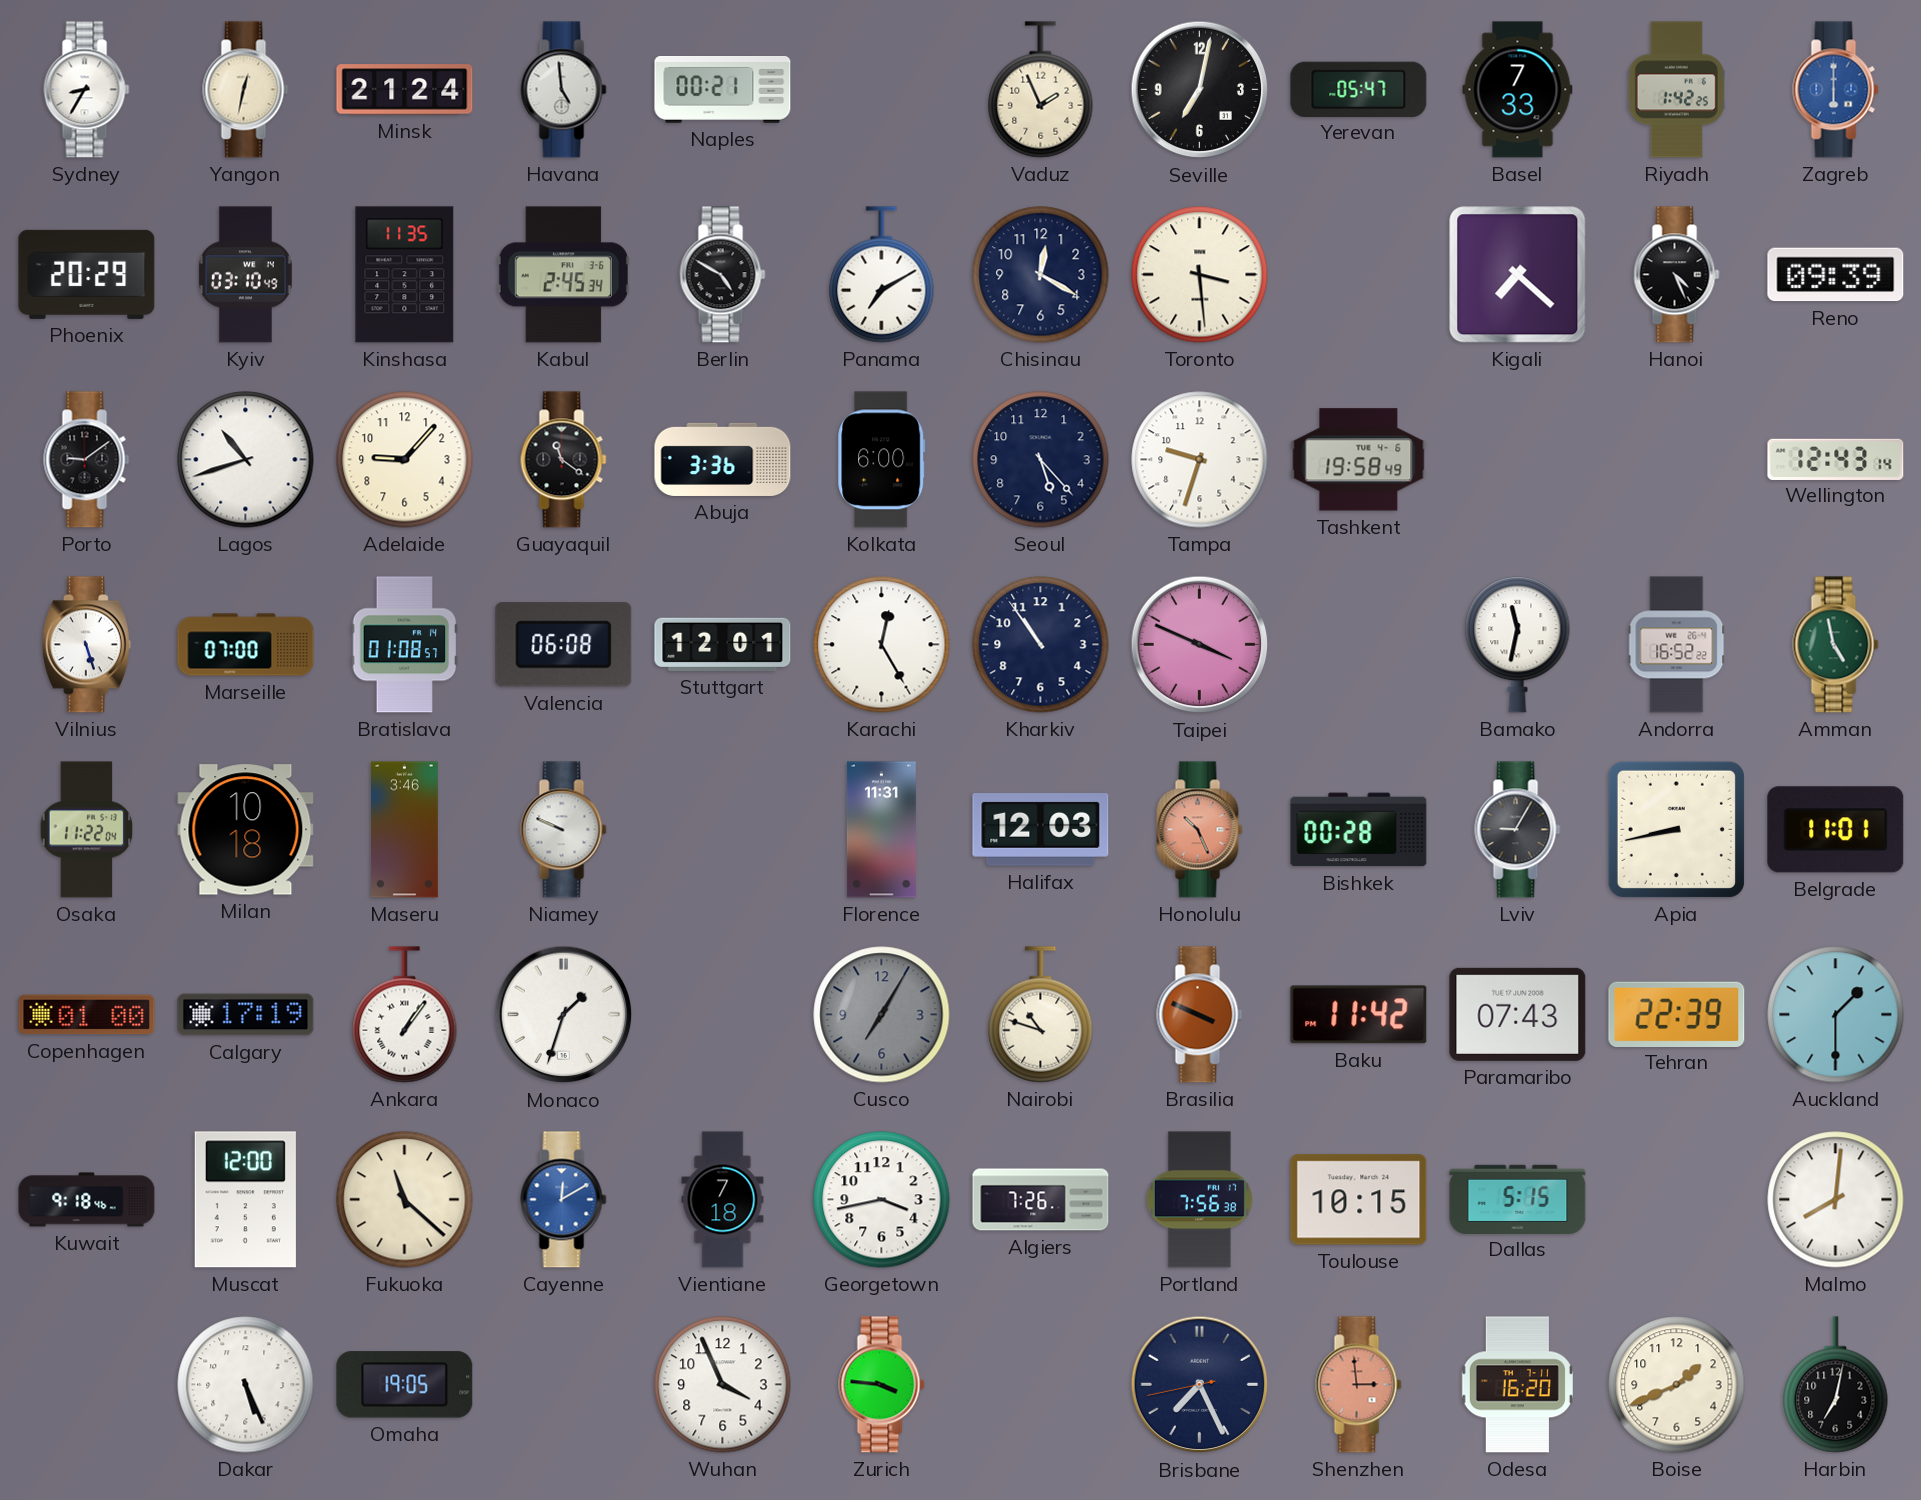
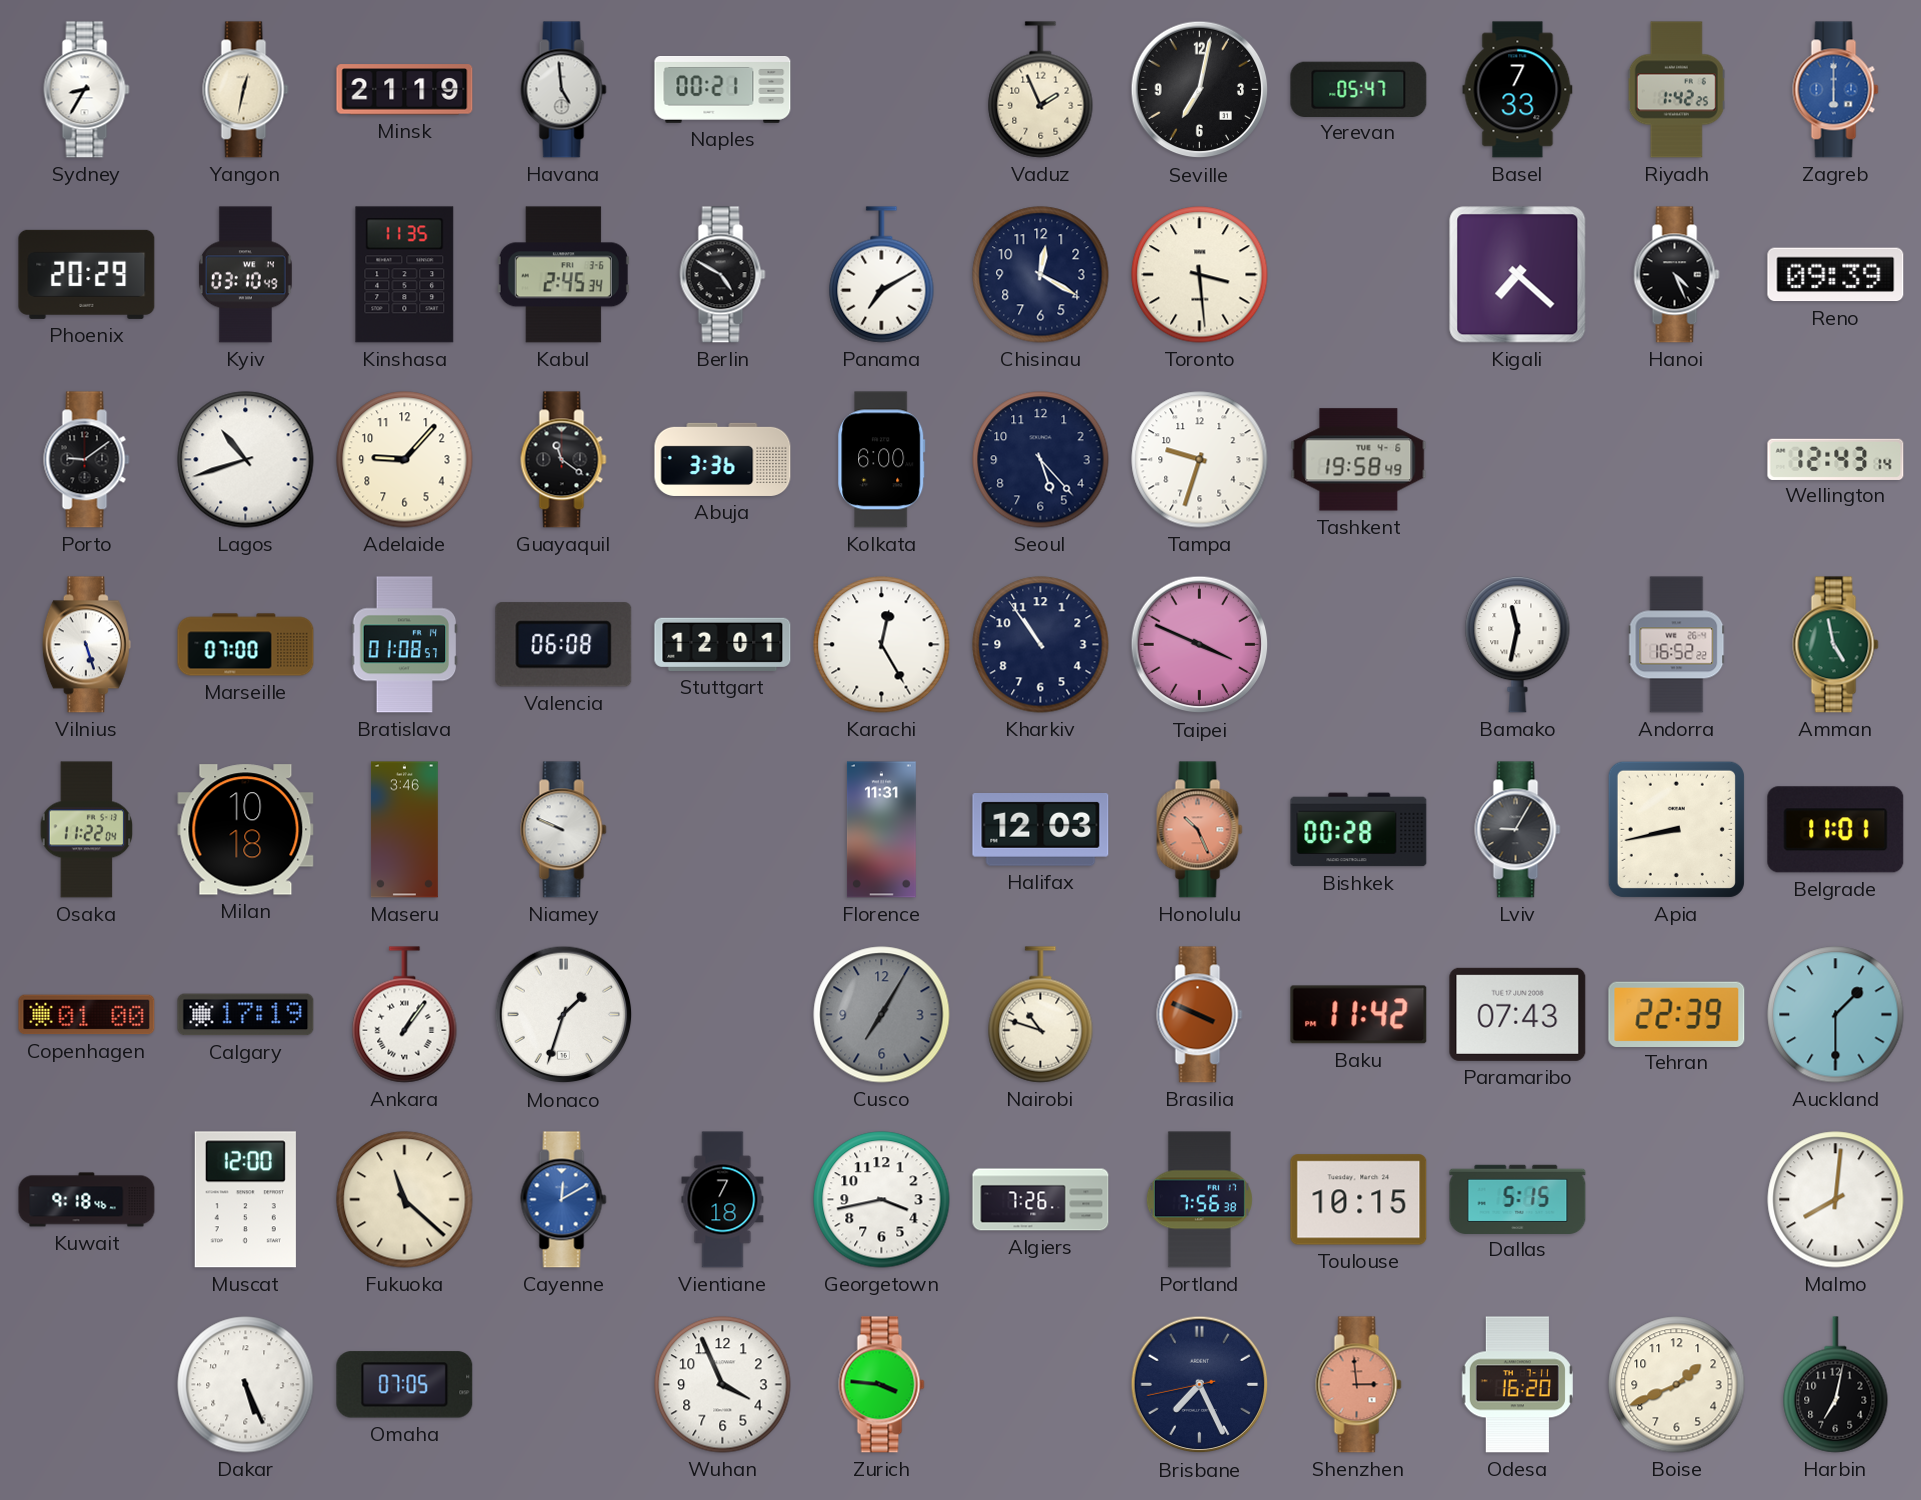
Minsk: 21:24 -> 21:19
Omaha: 19:05 -> 07:05
